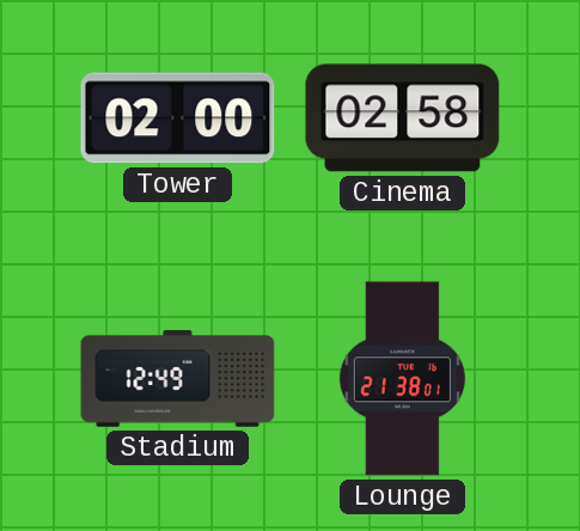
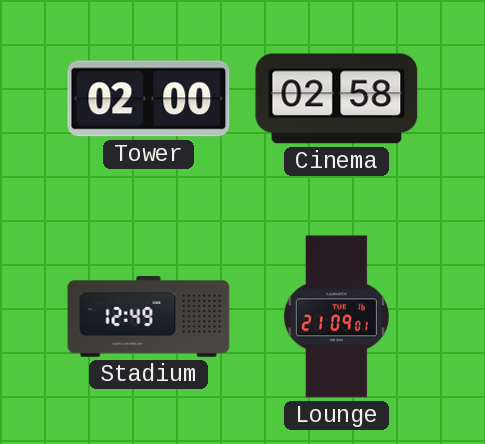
Lounge: 21:38 -> 21:09
